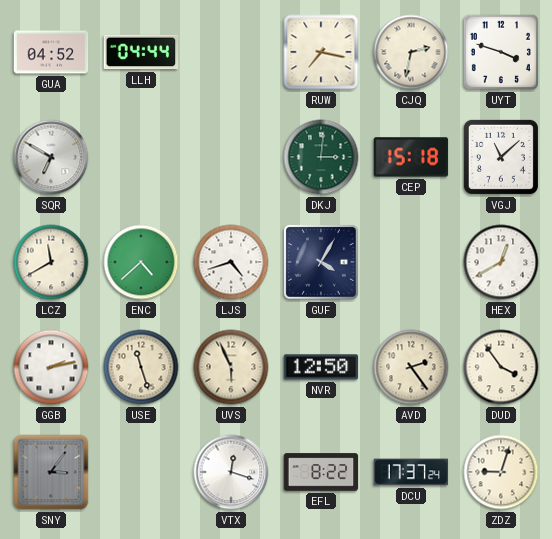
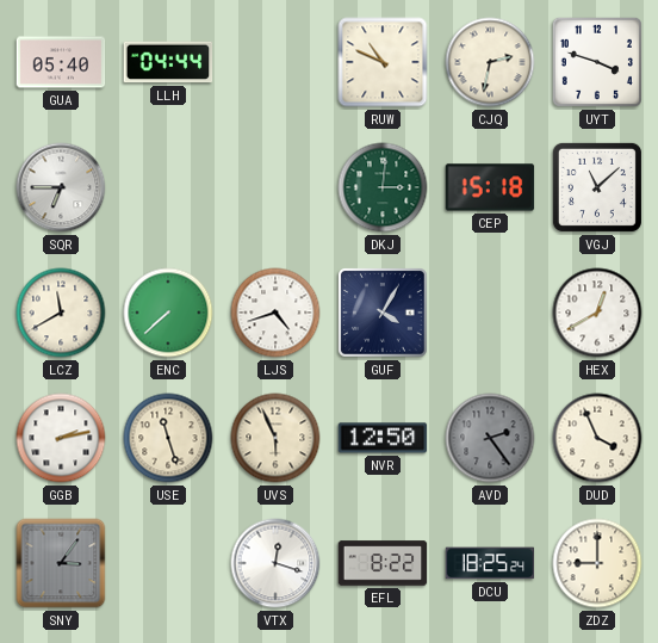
GUA: 04:52 -> 05:40
RUW: 7:17 -> 10:49
SQR: 6:50 -> 6:45
ENC: 4:38 -> 7:38
AVD dial: cream -> grey
DUD: 3:54 -> 3:56
DCU: 17:37 -> 18:25
ZDZ: 9:03 -> 9:00
